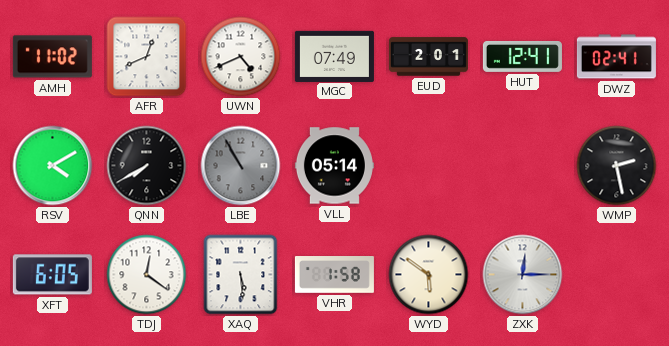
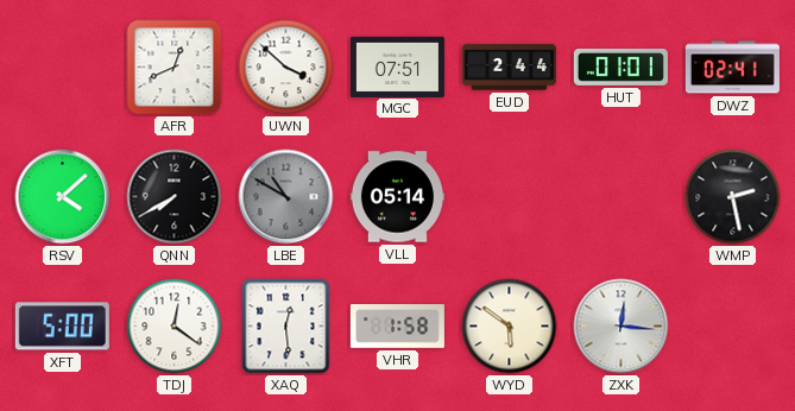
AMH: 11:02 -> none
UWN: 4:41 -> 3:52
MGC: 07:49 -> 07:51
EUD: 2:01 -> 2:44
HUT: 12:41 -> 01:01
RSV: 4:10 -> 4:08
LBE: 10:55 -> 10:50
XFT: 6:05 -> 5:00
XAQ: 5:29 -> 12:29
ZXK: 12:15 -> 12:16
